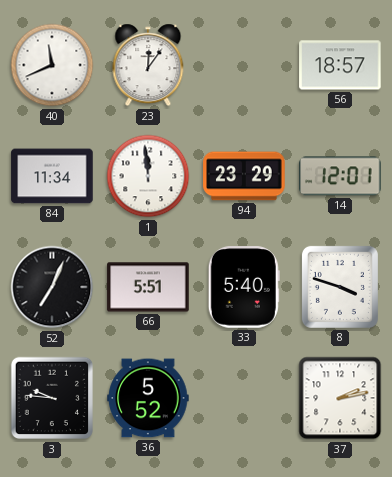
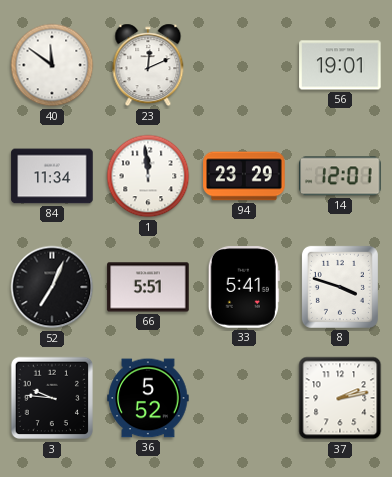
40: 11:41 -> 11:51
23: 12:06 -> 12:11
56: 18:57 -> 19:01
33: 5:40 -> 5:41
